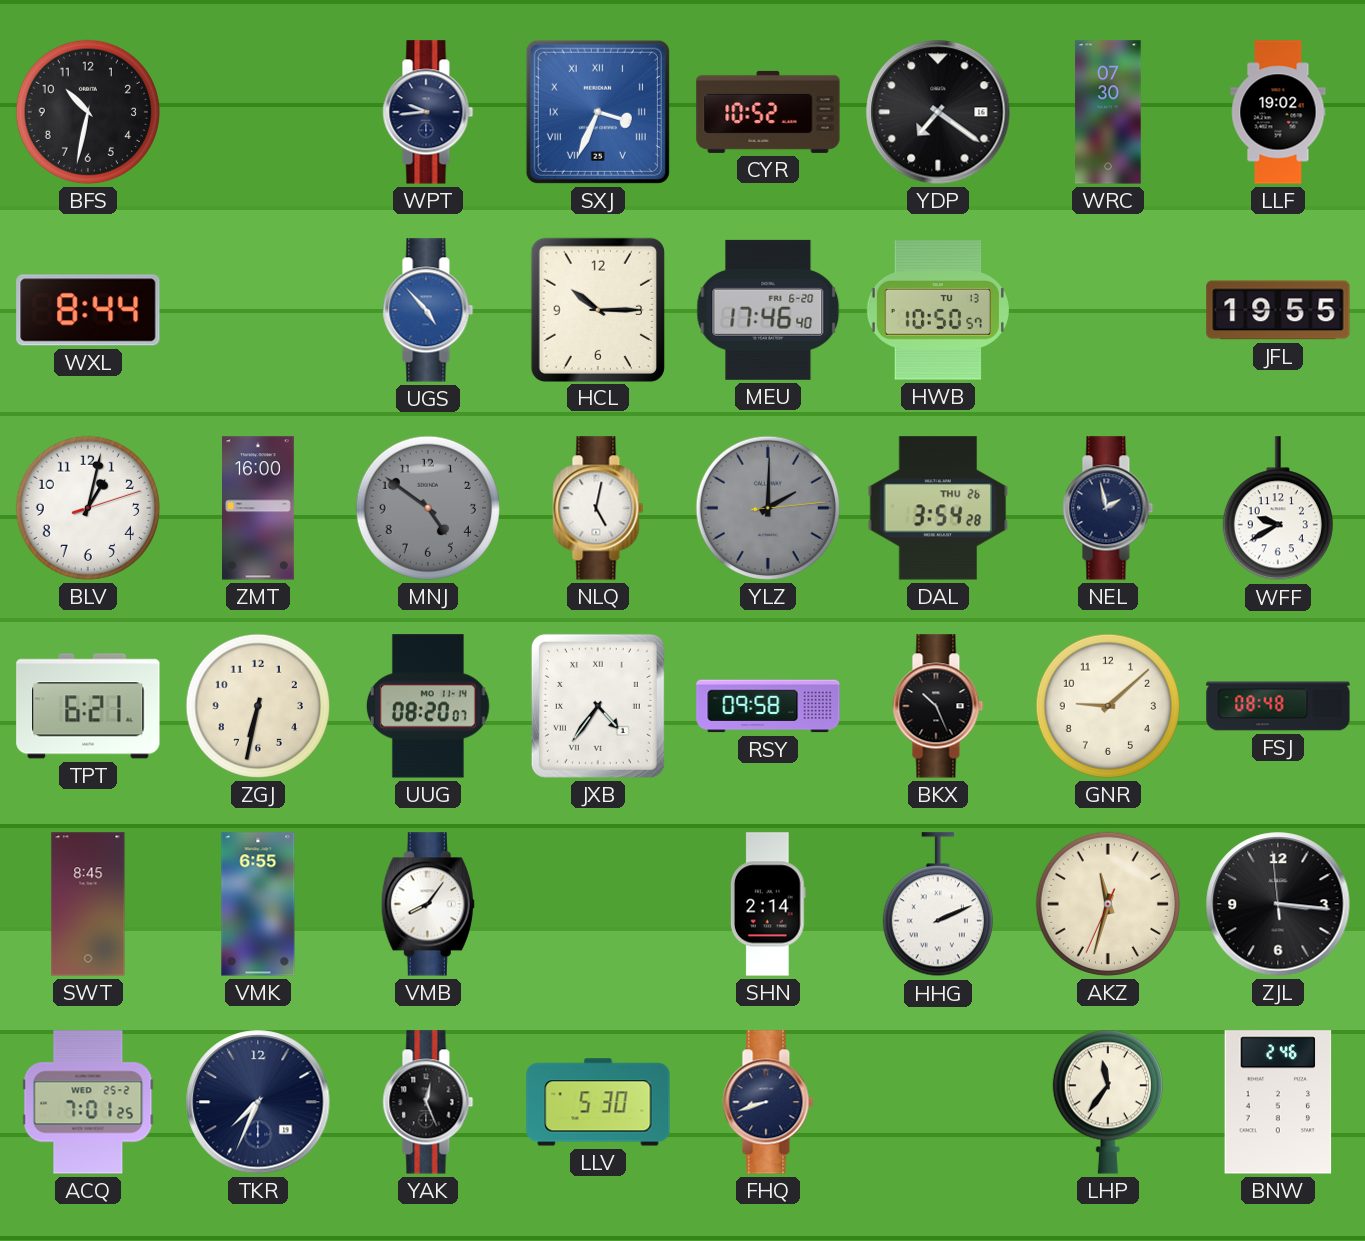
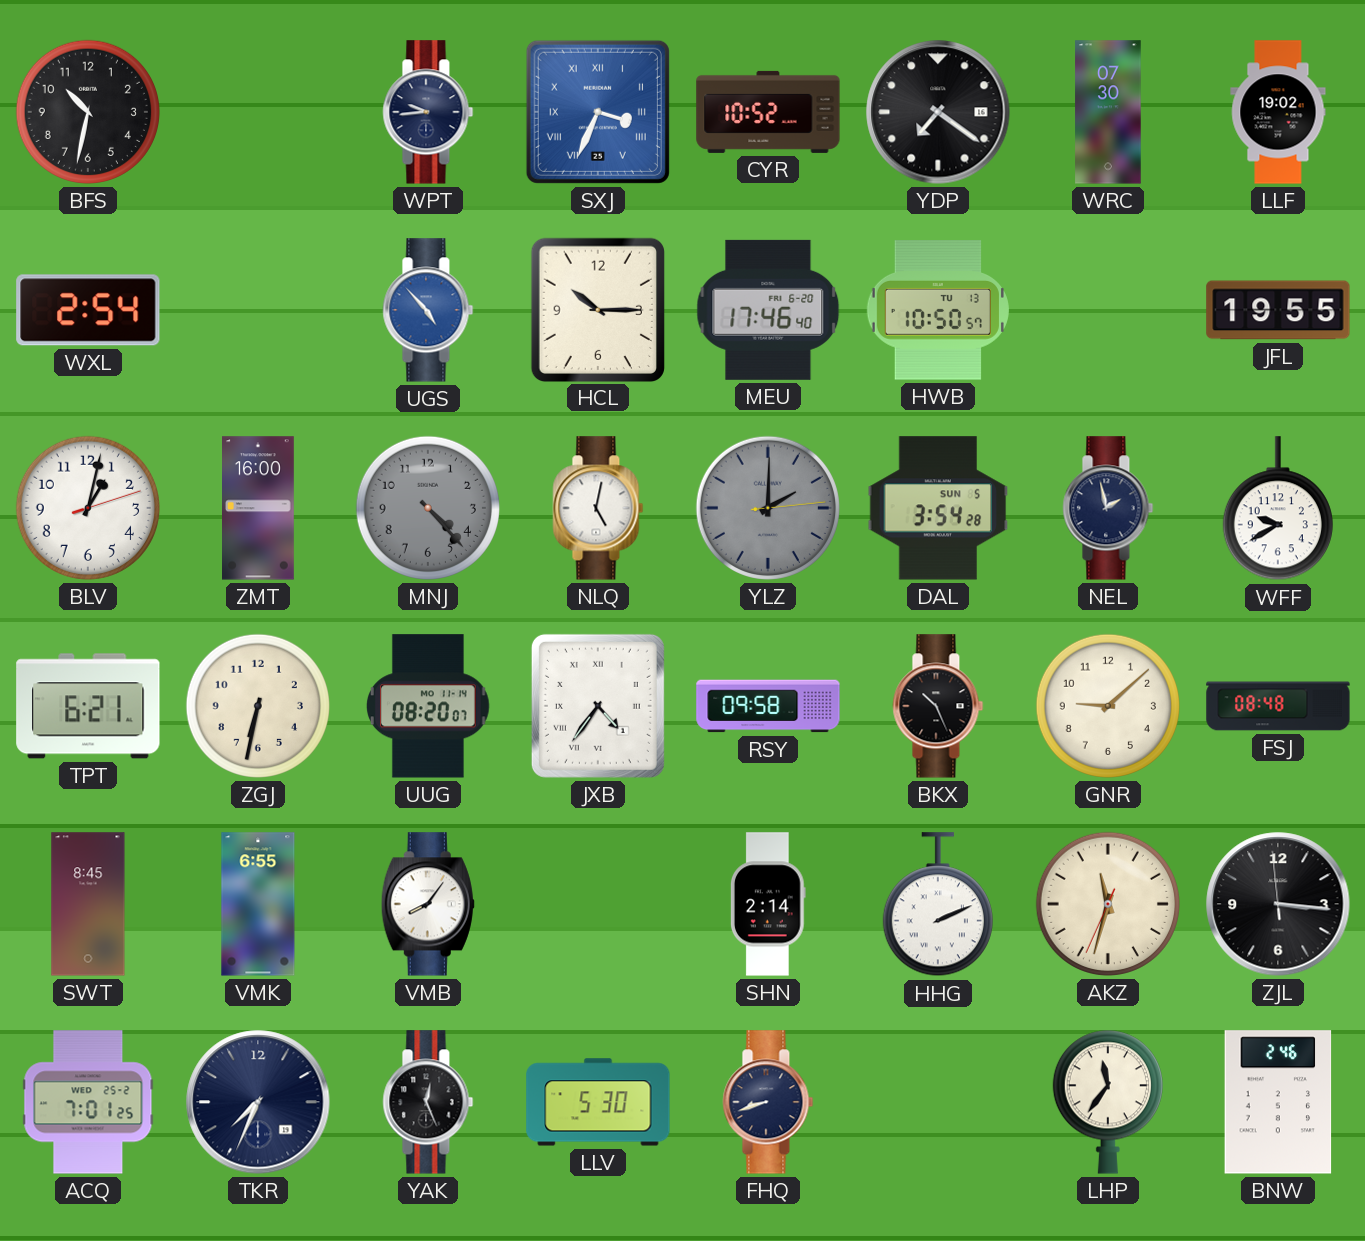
WXL: 8:44 -> 2:54
MNJ: 4:51 -> 4:23
DAL date: THU 26 -> SUN 5
